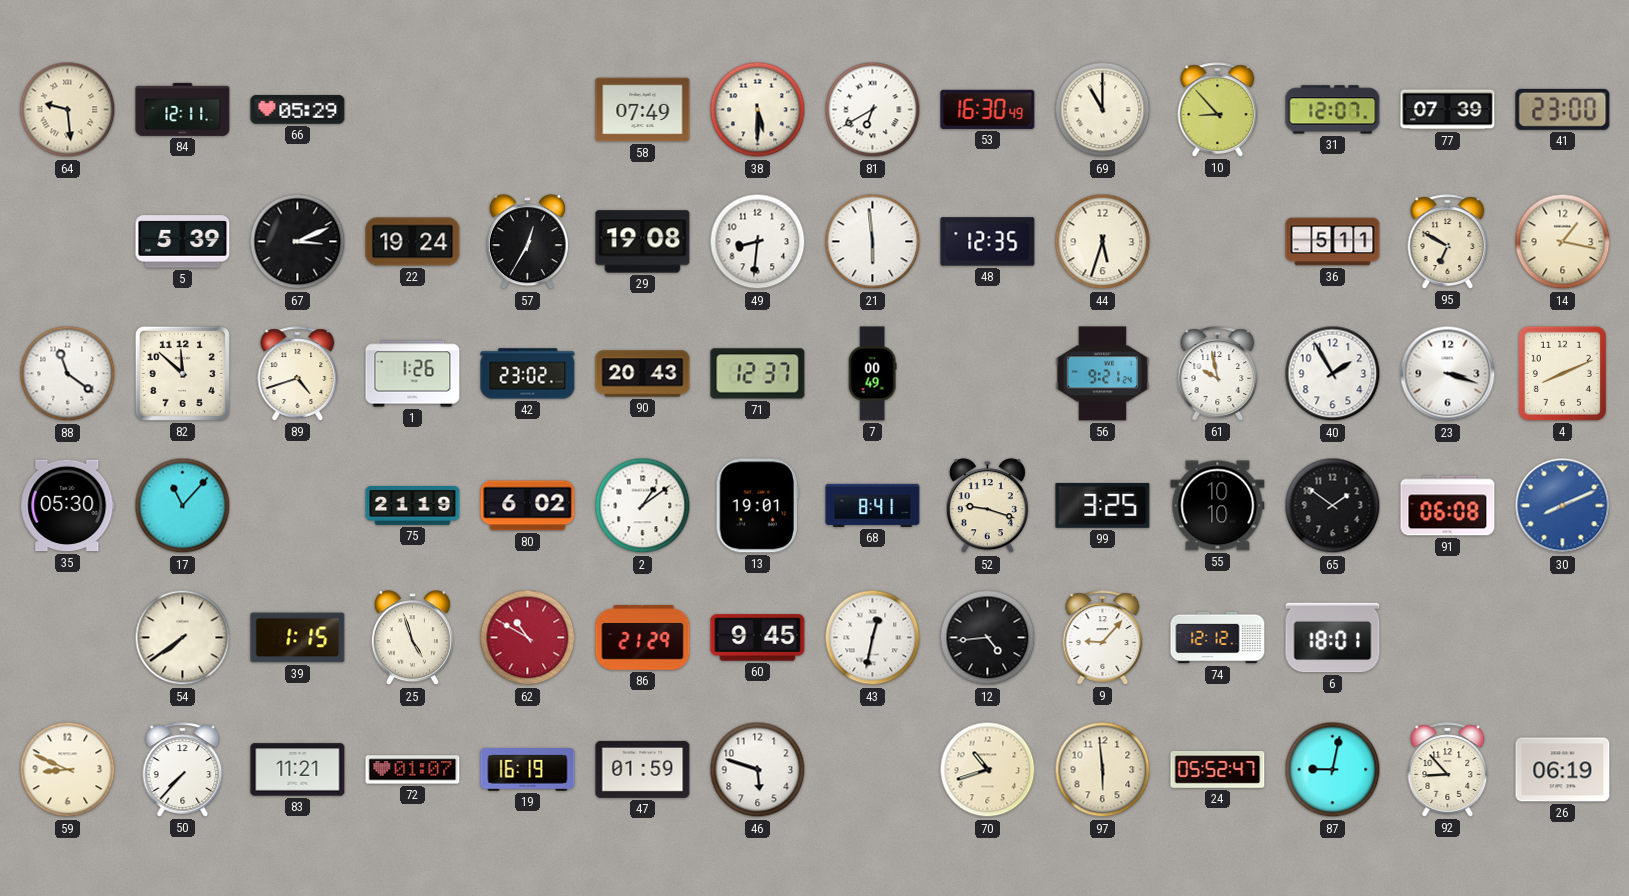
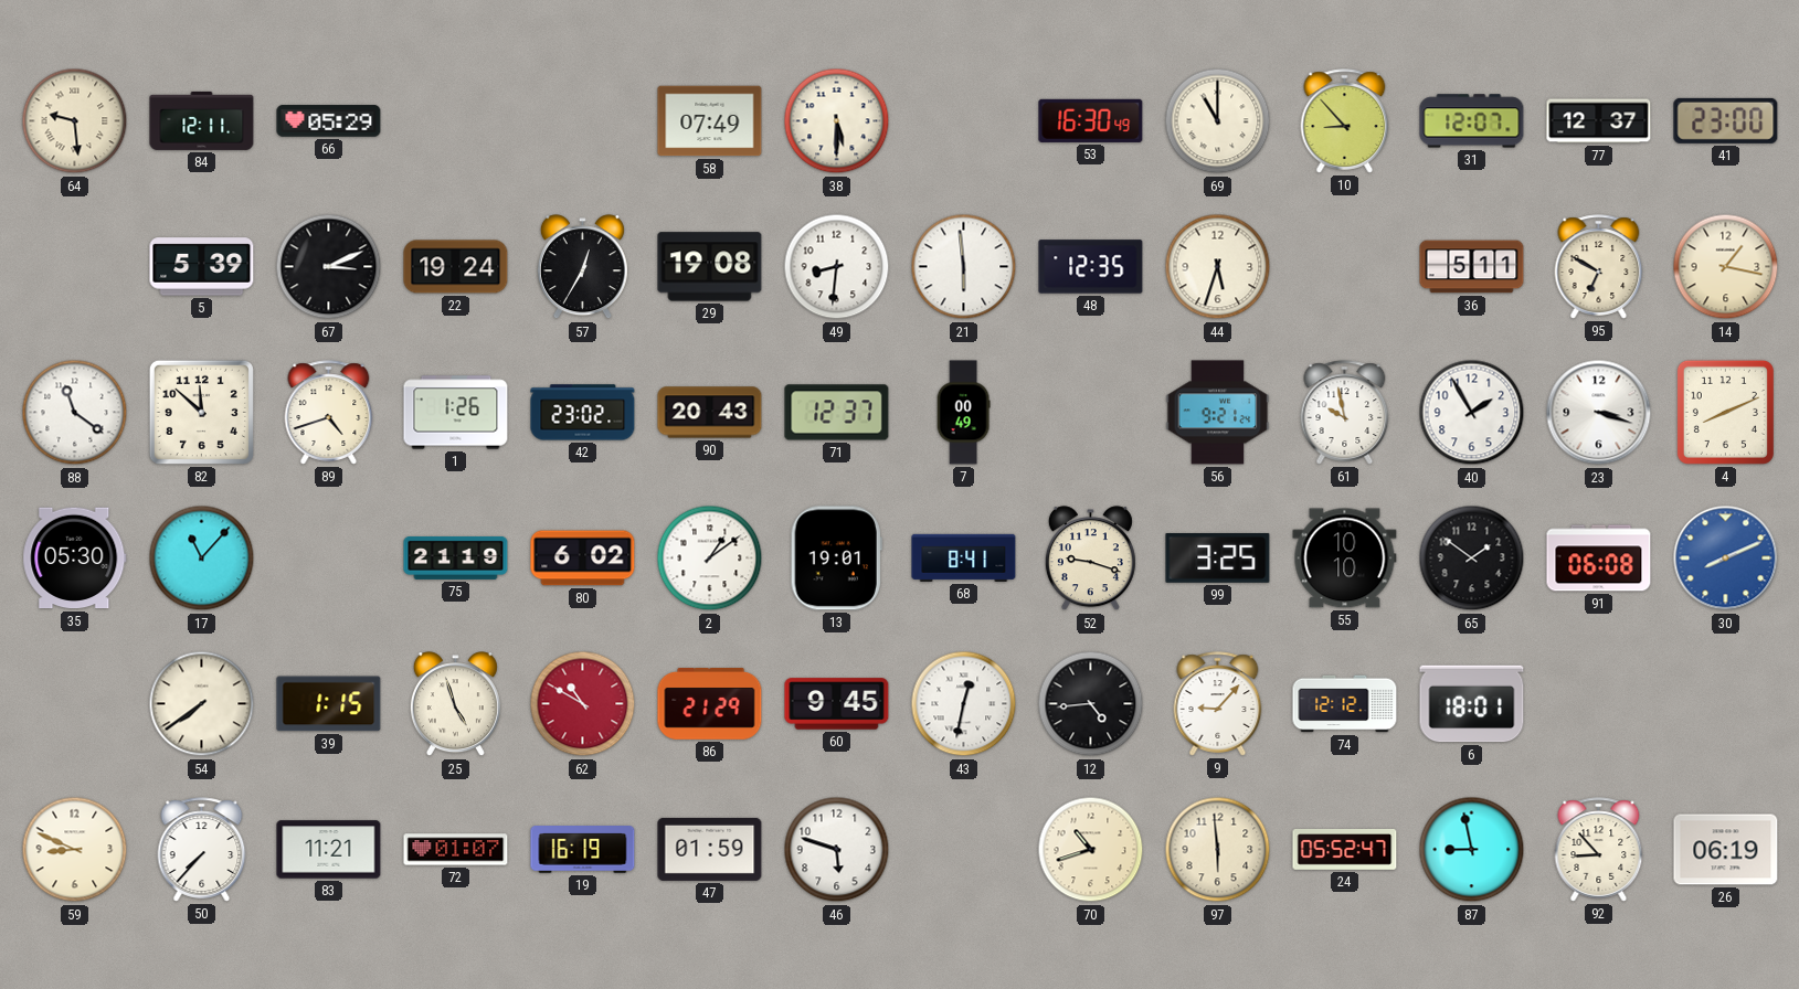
81: 6:40 -> none
77: 07:39 -> 12:37
87: 9:02 -> 8:58
